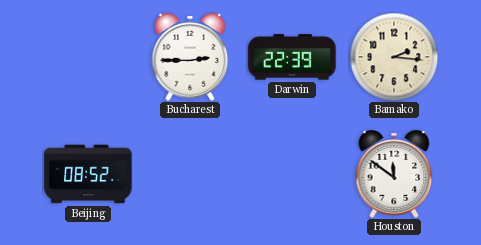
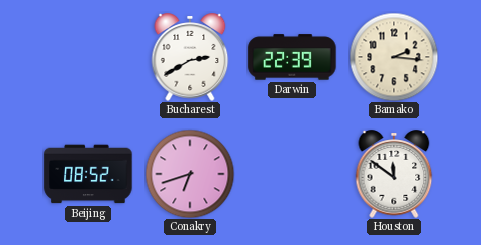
Bucharest: 2:45 -> 2:40
Conakry: none -> 6:42
